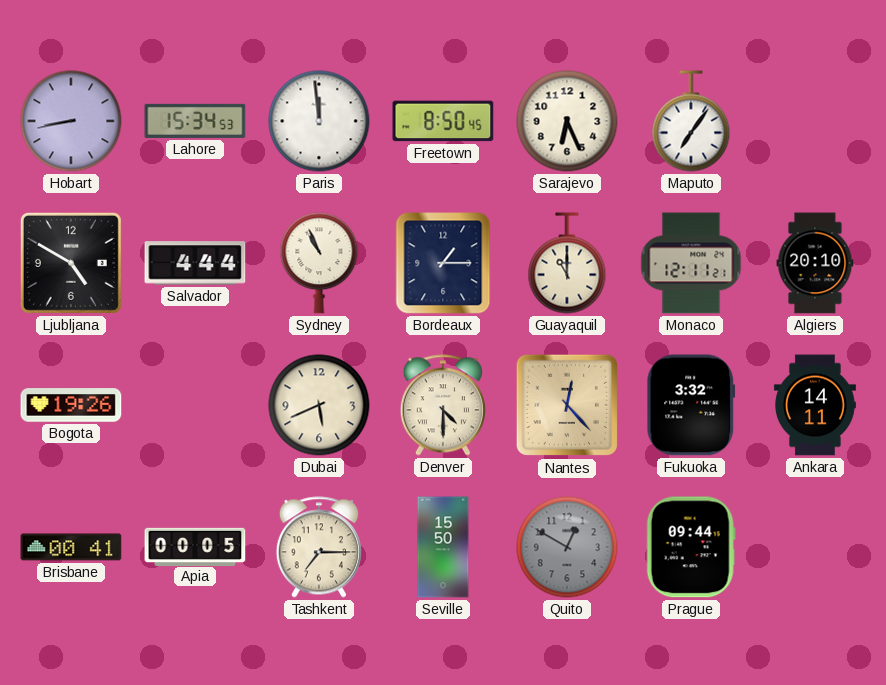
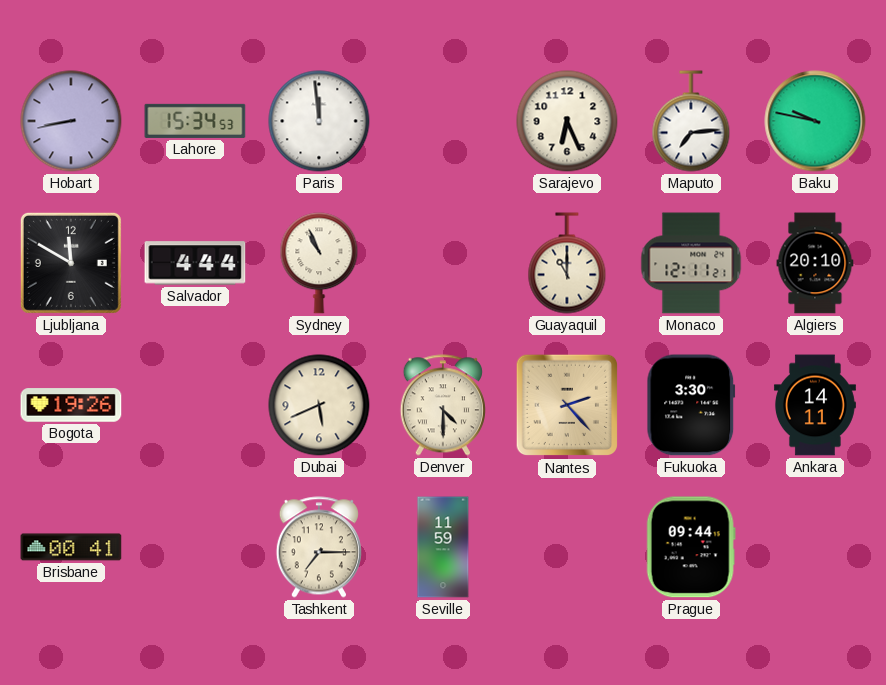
Freetown: 8:50 -> none
Maputo: 7:06 -> 7:14
Baku: none -> 9:47
Ljubljana: 4:50 -> 11:50
Bordeaux: 1:15 -> none
Nantes: 12:23 -> 2:23
Fukuoka: 3:32 -> 3:30
Apia: 00:05 -> none
Seville: 15:50 -> 11:59
Quito: 12:50 -> none
